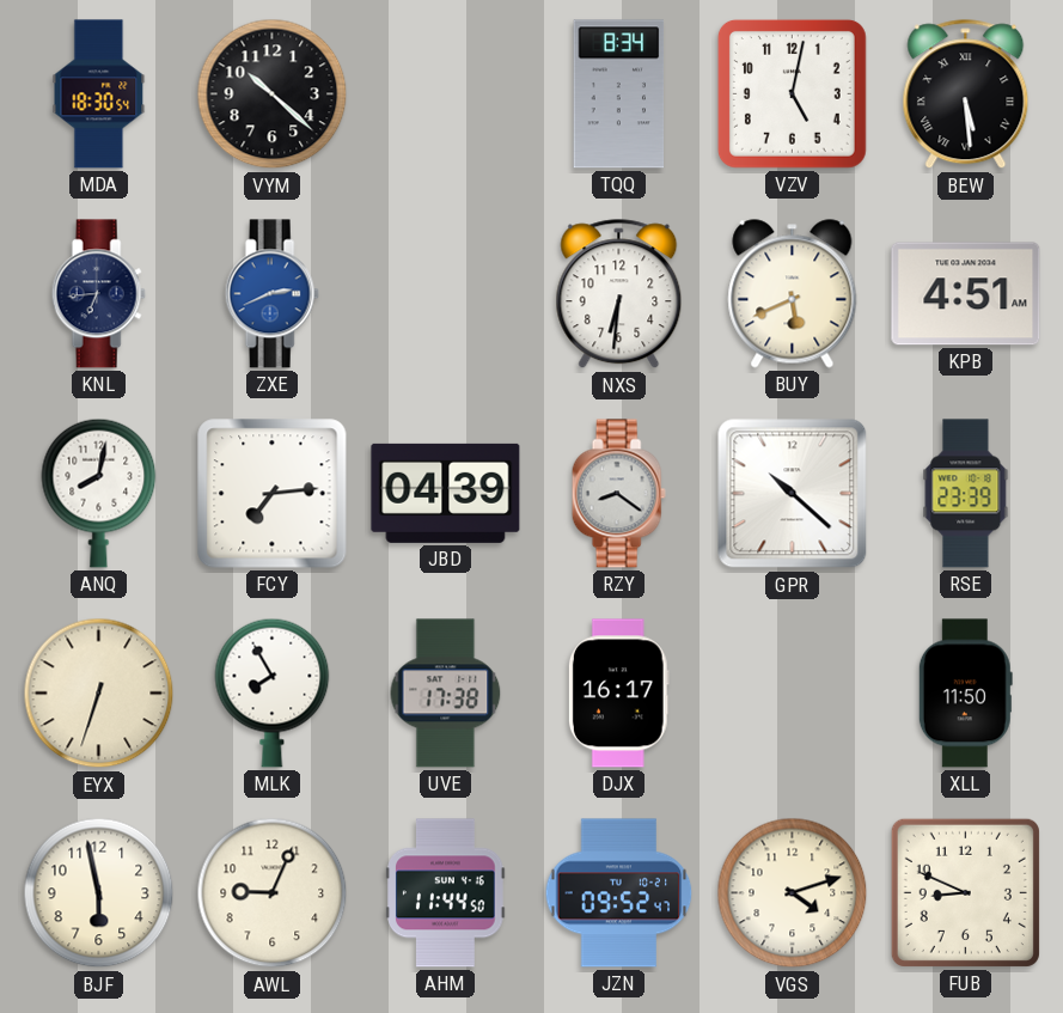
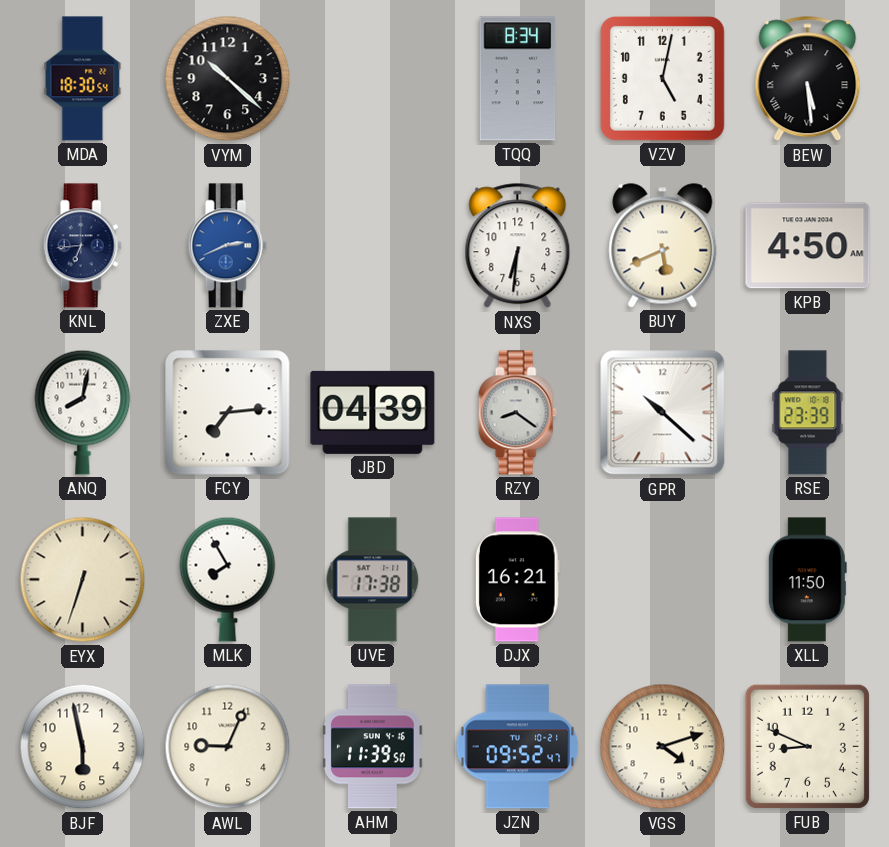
KPB: 4:51 -> 4:50
DJX: 16:17 -> 16:21
AHM: 11:44 -> 11:39
